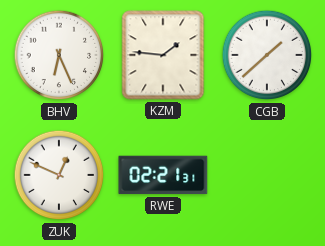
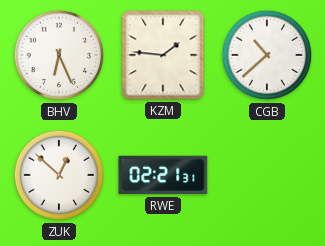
CGB: 1:38 -> 10:38
ZUK: 12:49 -> 12:52
